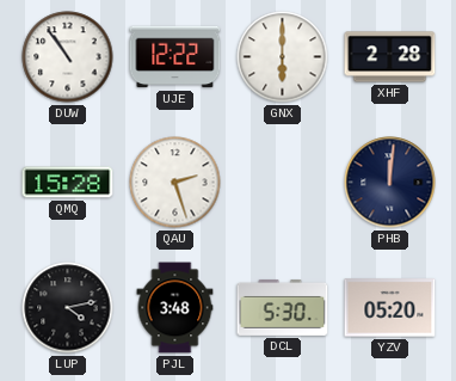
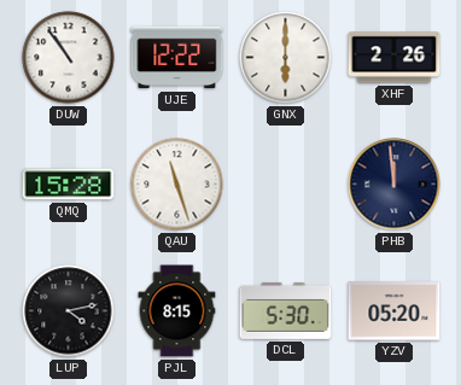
XHF: 2:28 -> 2:26
QAU: 2:27 -> 11:27
PHB: 12:01 -> 11:59
PJL: 3:48 -> 8:15
